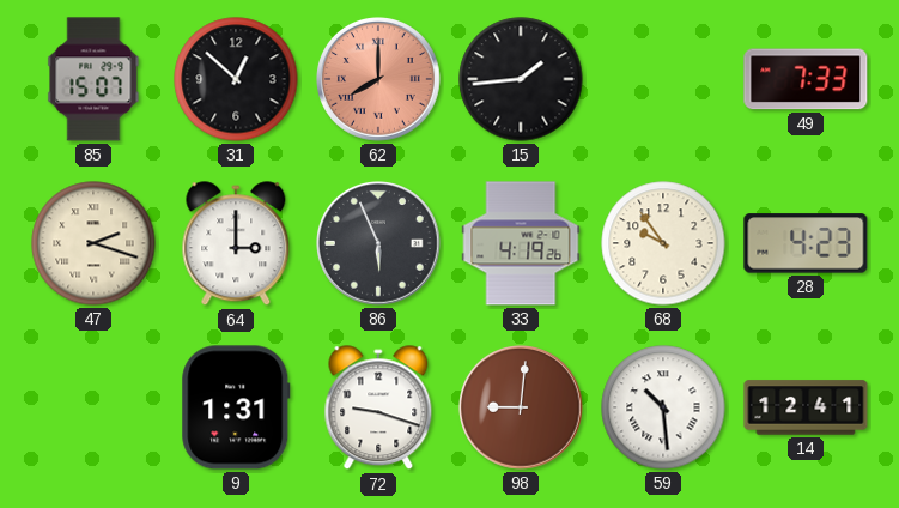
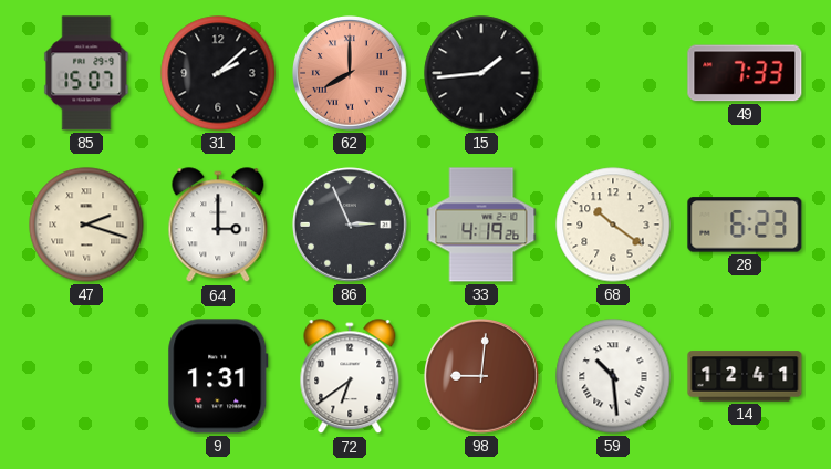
31: 12:52 -> 2:08
86: 5:56 -> 2:56
68: 9:54 -> 10:21
28: 4:23 -> 6:23
72: 9:18 -> 6:39
